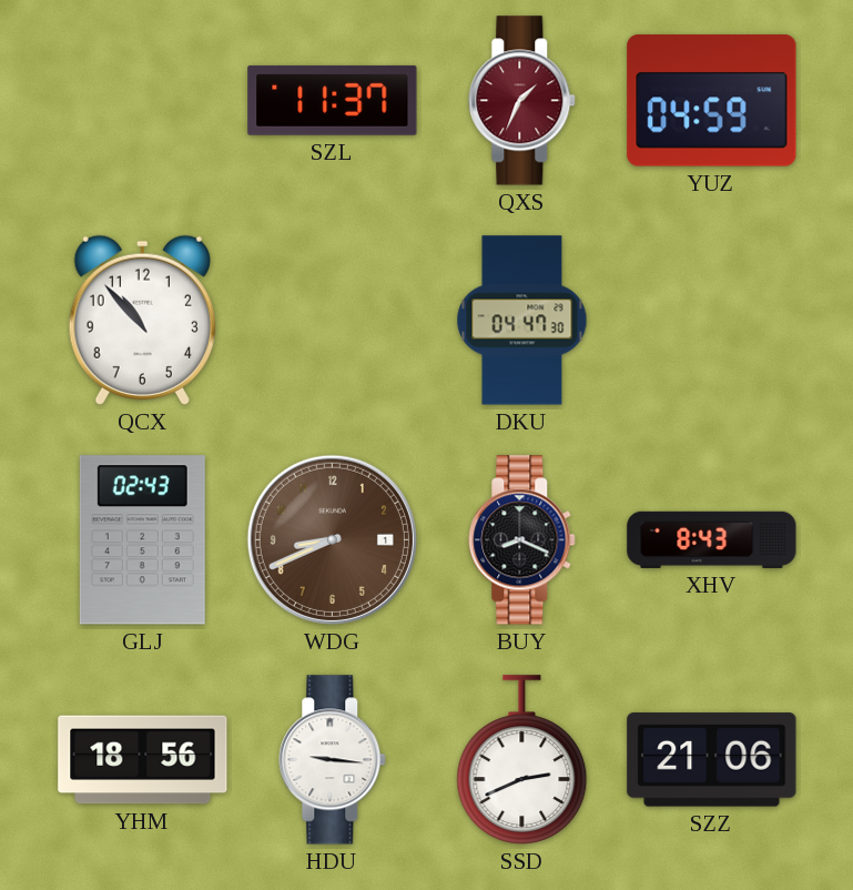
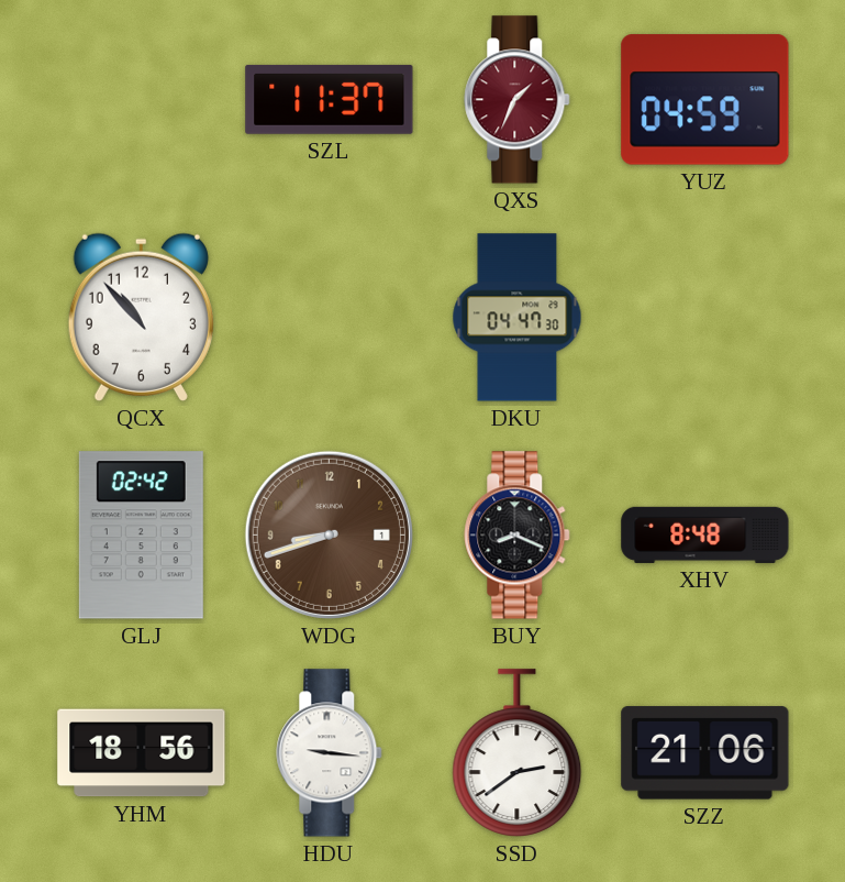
GLJ: 02:43 -> 02:42
WDG: 8:41 -> 8:42
XHV: 8:43 -> 8:48
SSD: 2:41 -> 2:39
